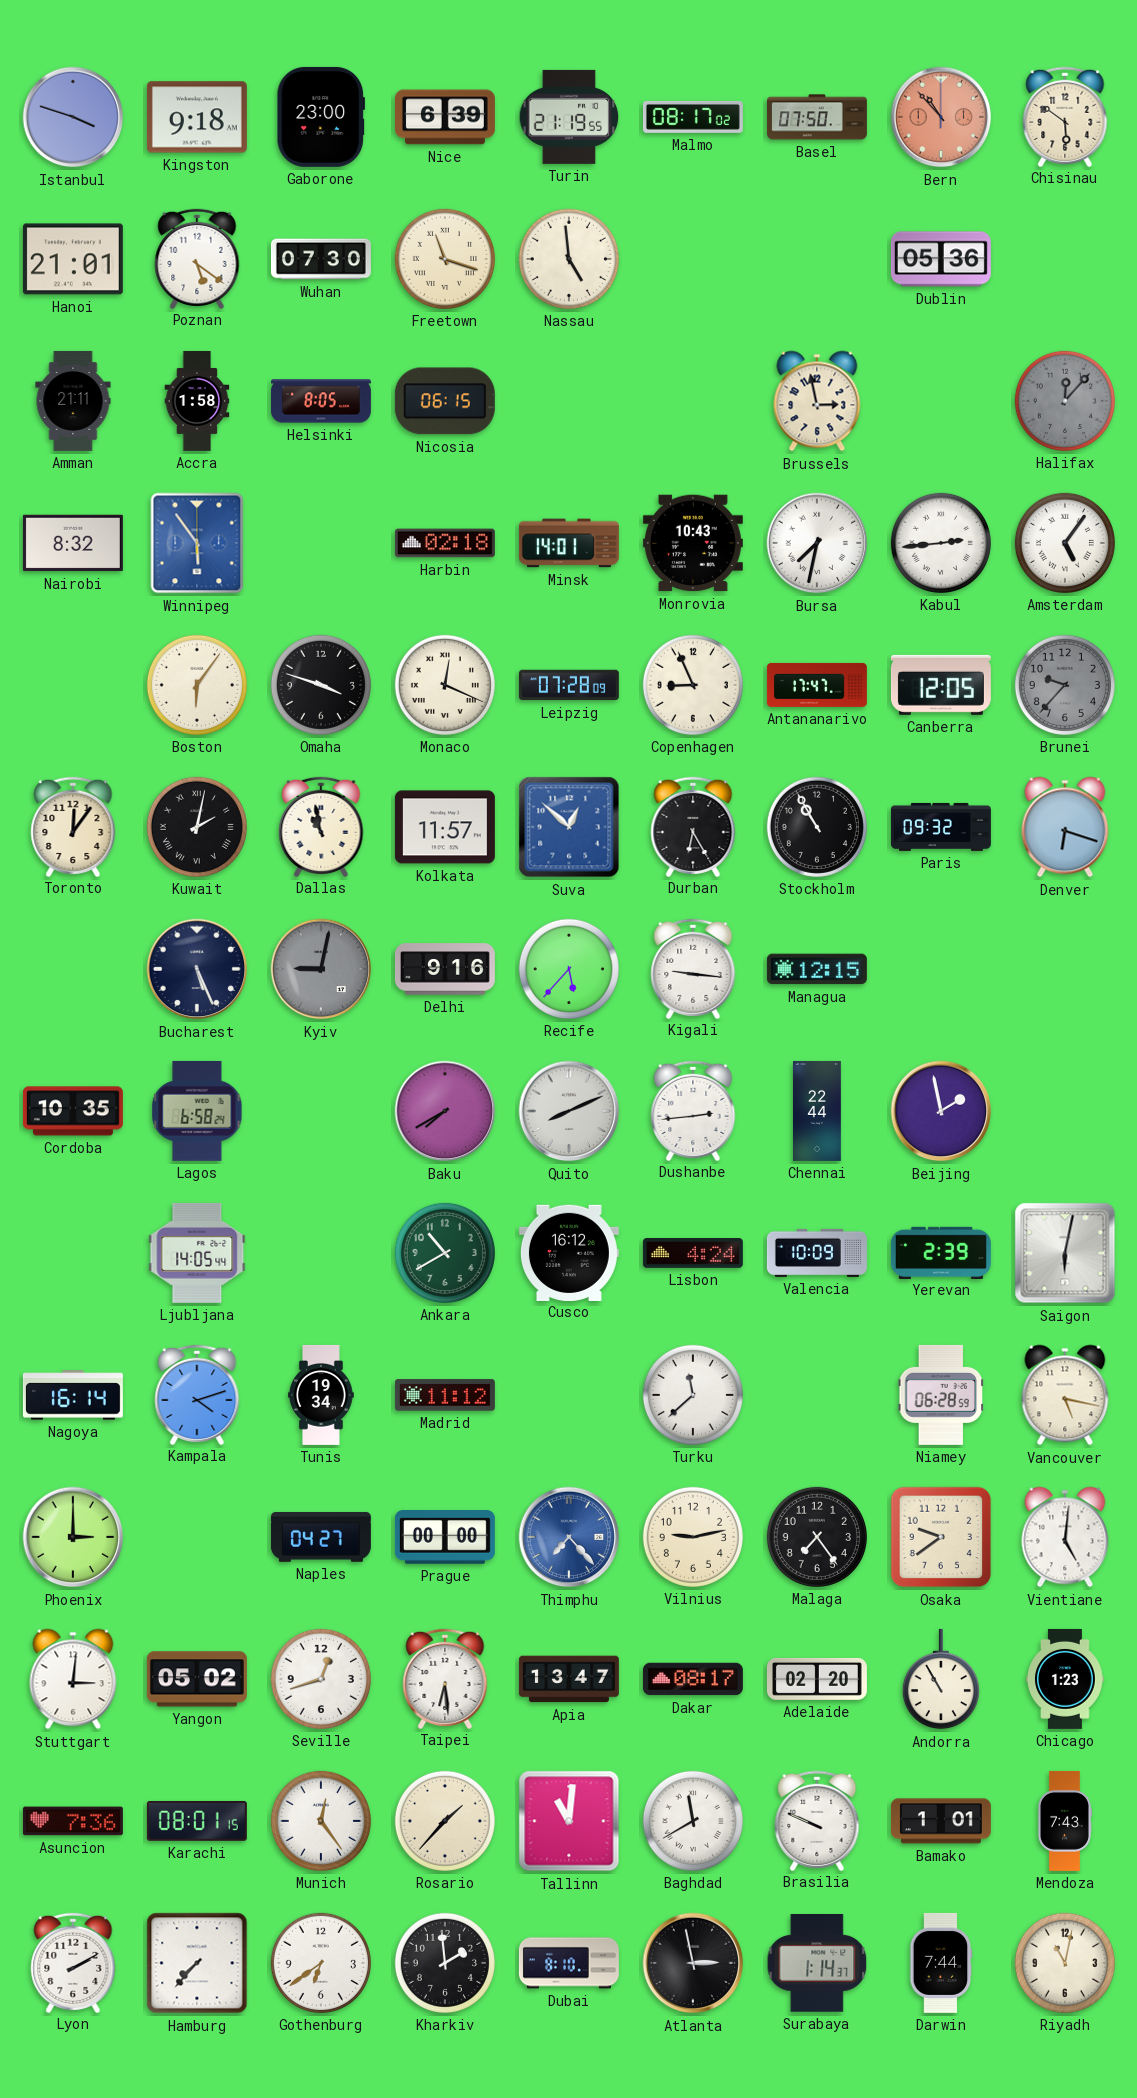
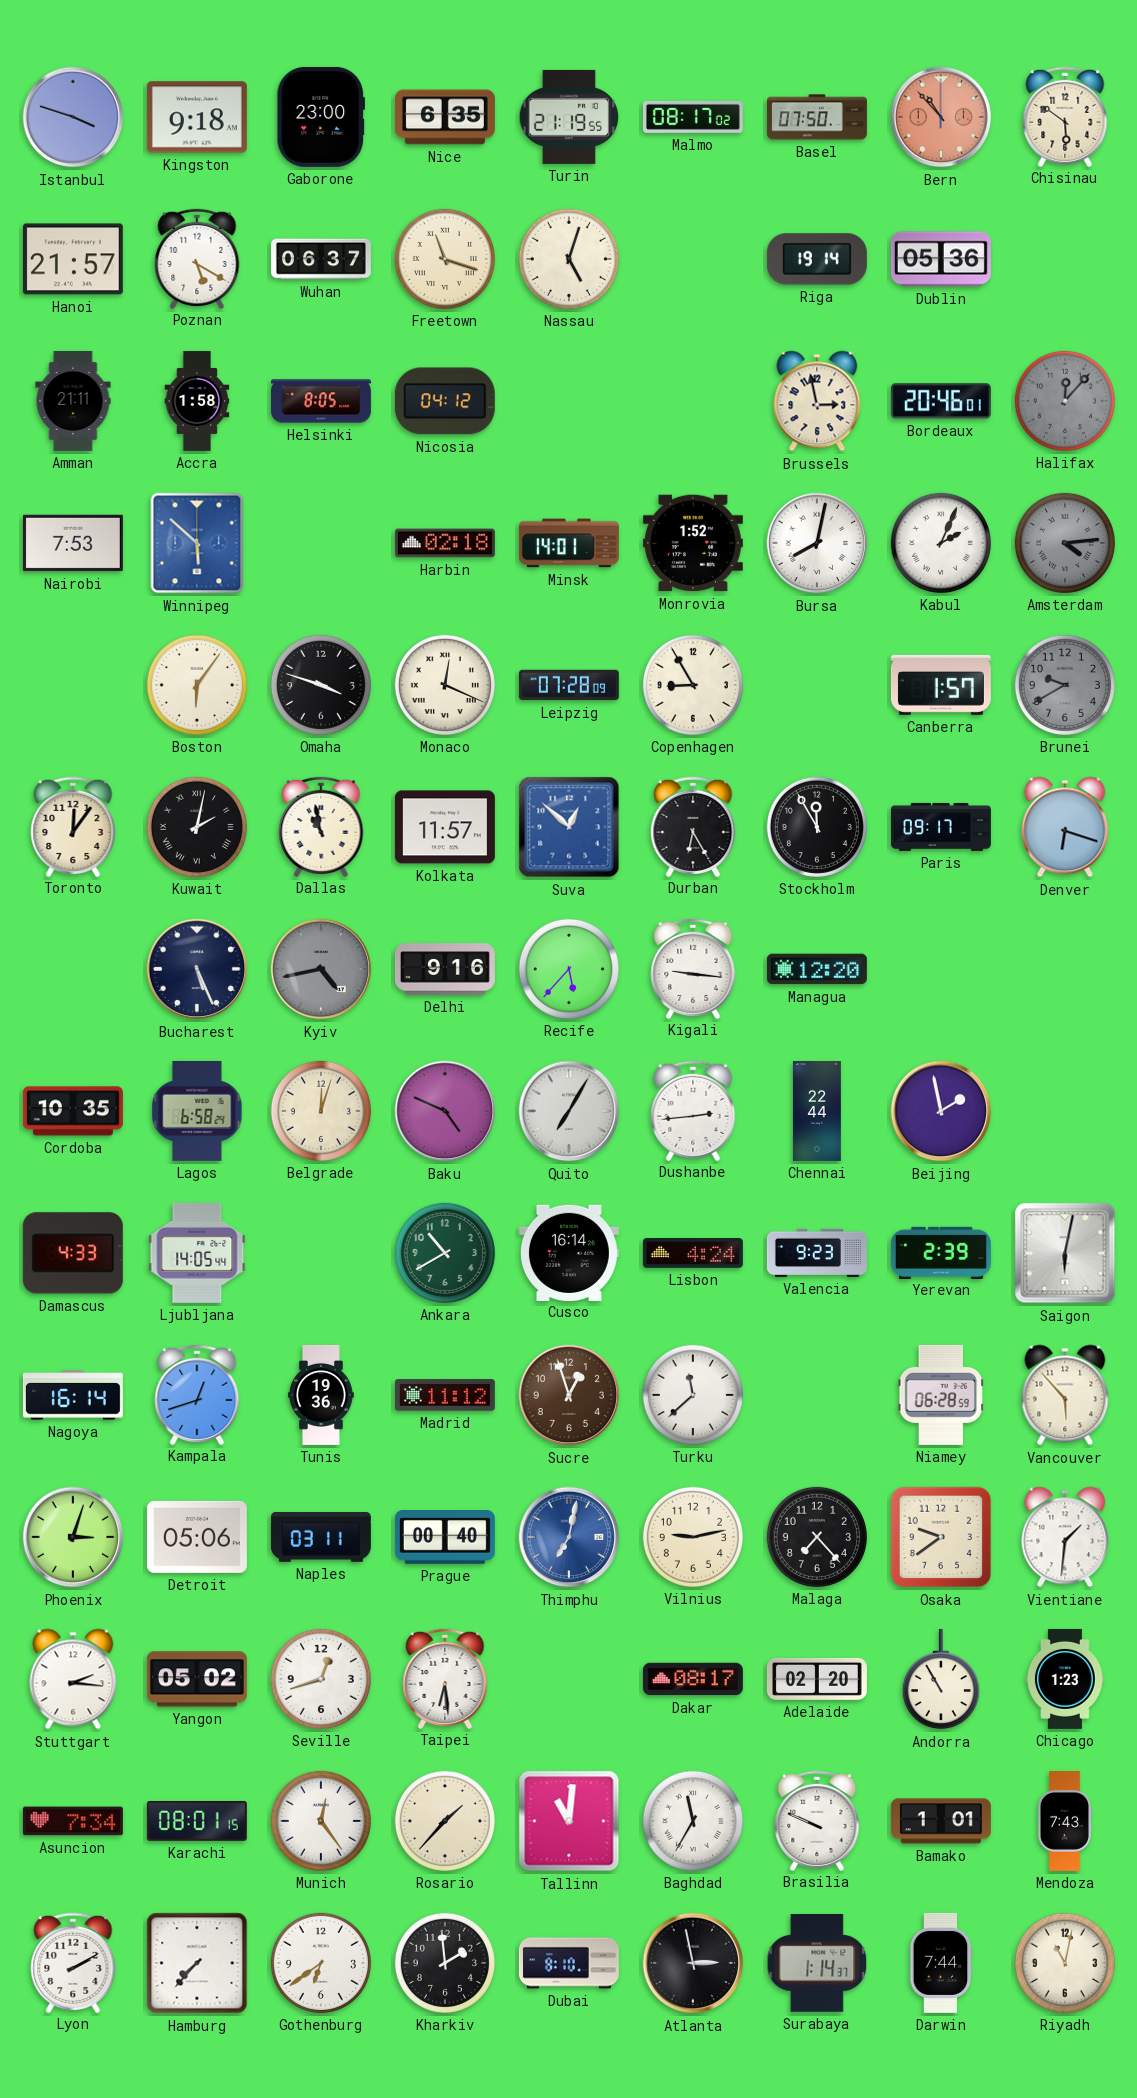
Nice: 6:39 -> 6:35
Hanoi: 21:01 -> 21:57
Poznan: 5:21 -> 5:20
Wuhan: 07:30 -> 06:37
Nassau: 4:59 -> 5:03
Riga: none -> 19:14
Nicosia: 06:15 -> 04:12
Bordeaux: none -> 20:46
Nairobi: 8:32 -> 7:53
Winnipeg: 5:54 -> 5:52
Monrovia: 10:43 -> 1:52
Bursa: 7:32 -> 8:02
Kabul: 2:44 -> 2:04
Amsterdam: 5:06 -> 4:14
Amsterdam dial: white -> grey
Copenhagen: 8:56 -> 8:55
Antananarivo: 17:47 -> none
Canberra: 12:05 -> 1:57
Brunei: 9:37 -> 9:40
Stockholm: 10:55 -> 11:55
Paris: 09:32 -> 09:17
Kyiv: 9:02 -> 4:43
Managua: 12:15 -> 12:20
Belgrade: none -> 12:03
Baku: 7:40 -> 4:49
Quito: 8:11 -> 7:05
Damascus: none -> 4:33
Cusco: 16:12 -> 16:14
Valencia: 10:09 -> 9:23
Kampala: 4:12 -> 12:42
Tunis: 19:34 -> 19:36
Sucre: none -> 12:57
Vancouver: 5:17 -> 5:53
Phoenix: 3:00 -> 3:03
Detroit: none -> 05:06
Naples: 04:27 -> 03:11
Prague: 00:00 -> 00:40
Thimphu: 7:23 -> 7:02
Malaga: 7:24 -> 7:23
Vientiane: 5:01 -> 1:31
Stuttgart: 3:01 -> 2:16
Apia: 13:47 -> none
Asuncion: 7:36 -> 7:34
Baghdad: 11:40 -> 11:35
